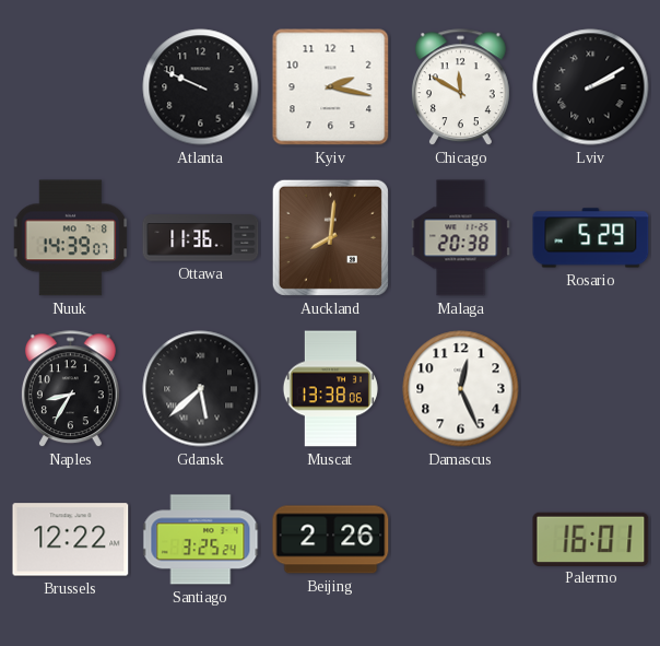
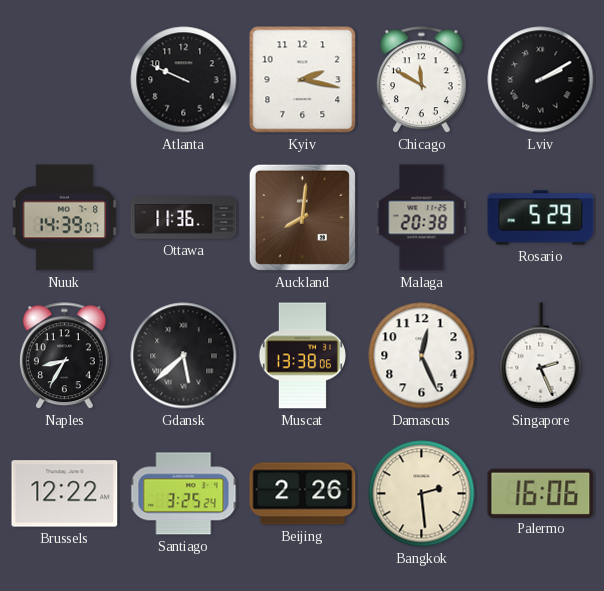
Singapore: none -> 2:26
Bangkok: none -> 2:29
Palermo: 16:01 -> 16:06
